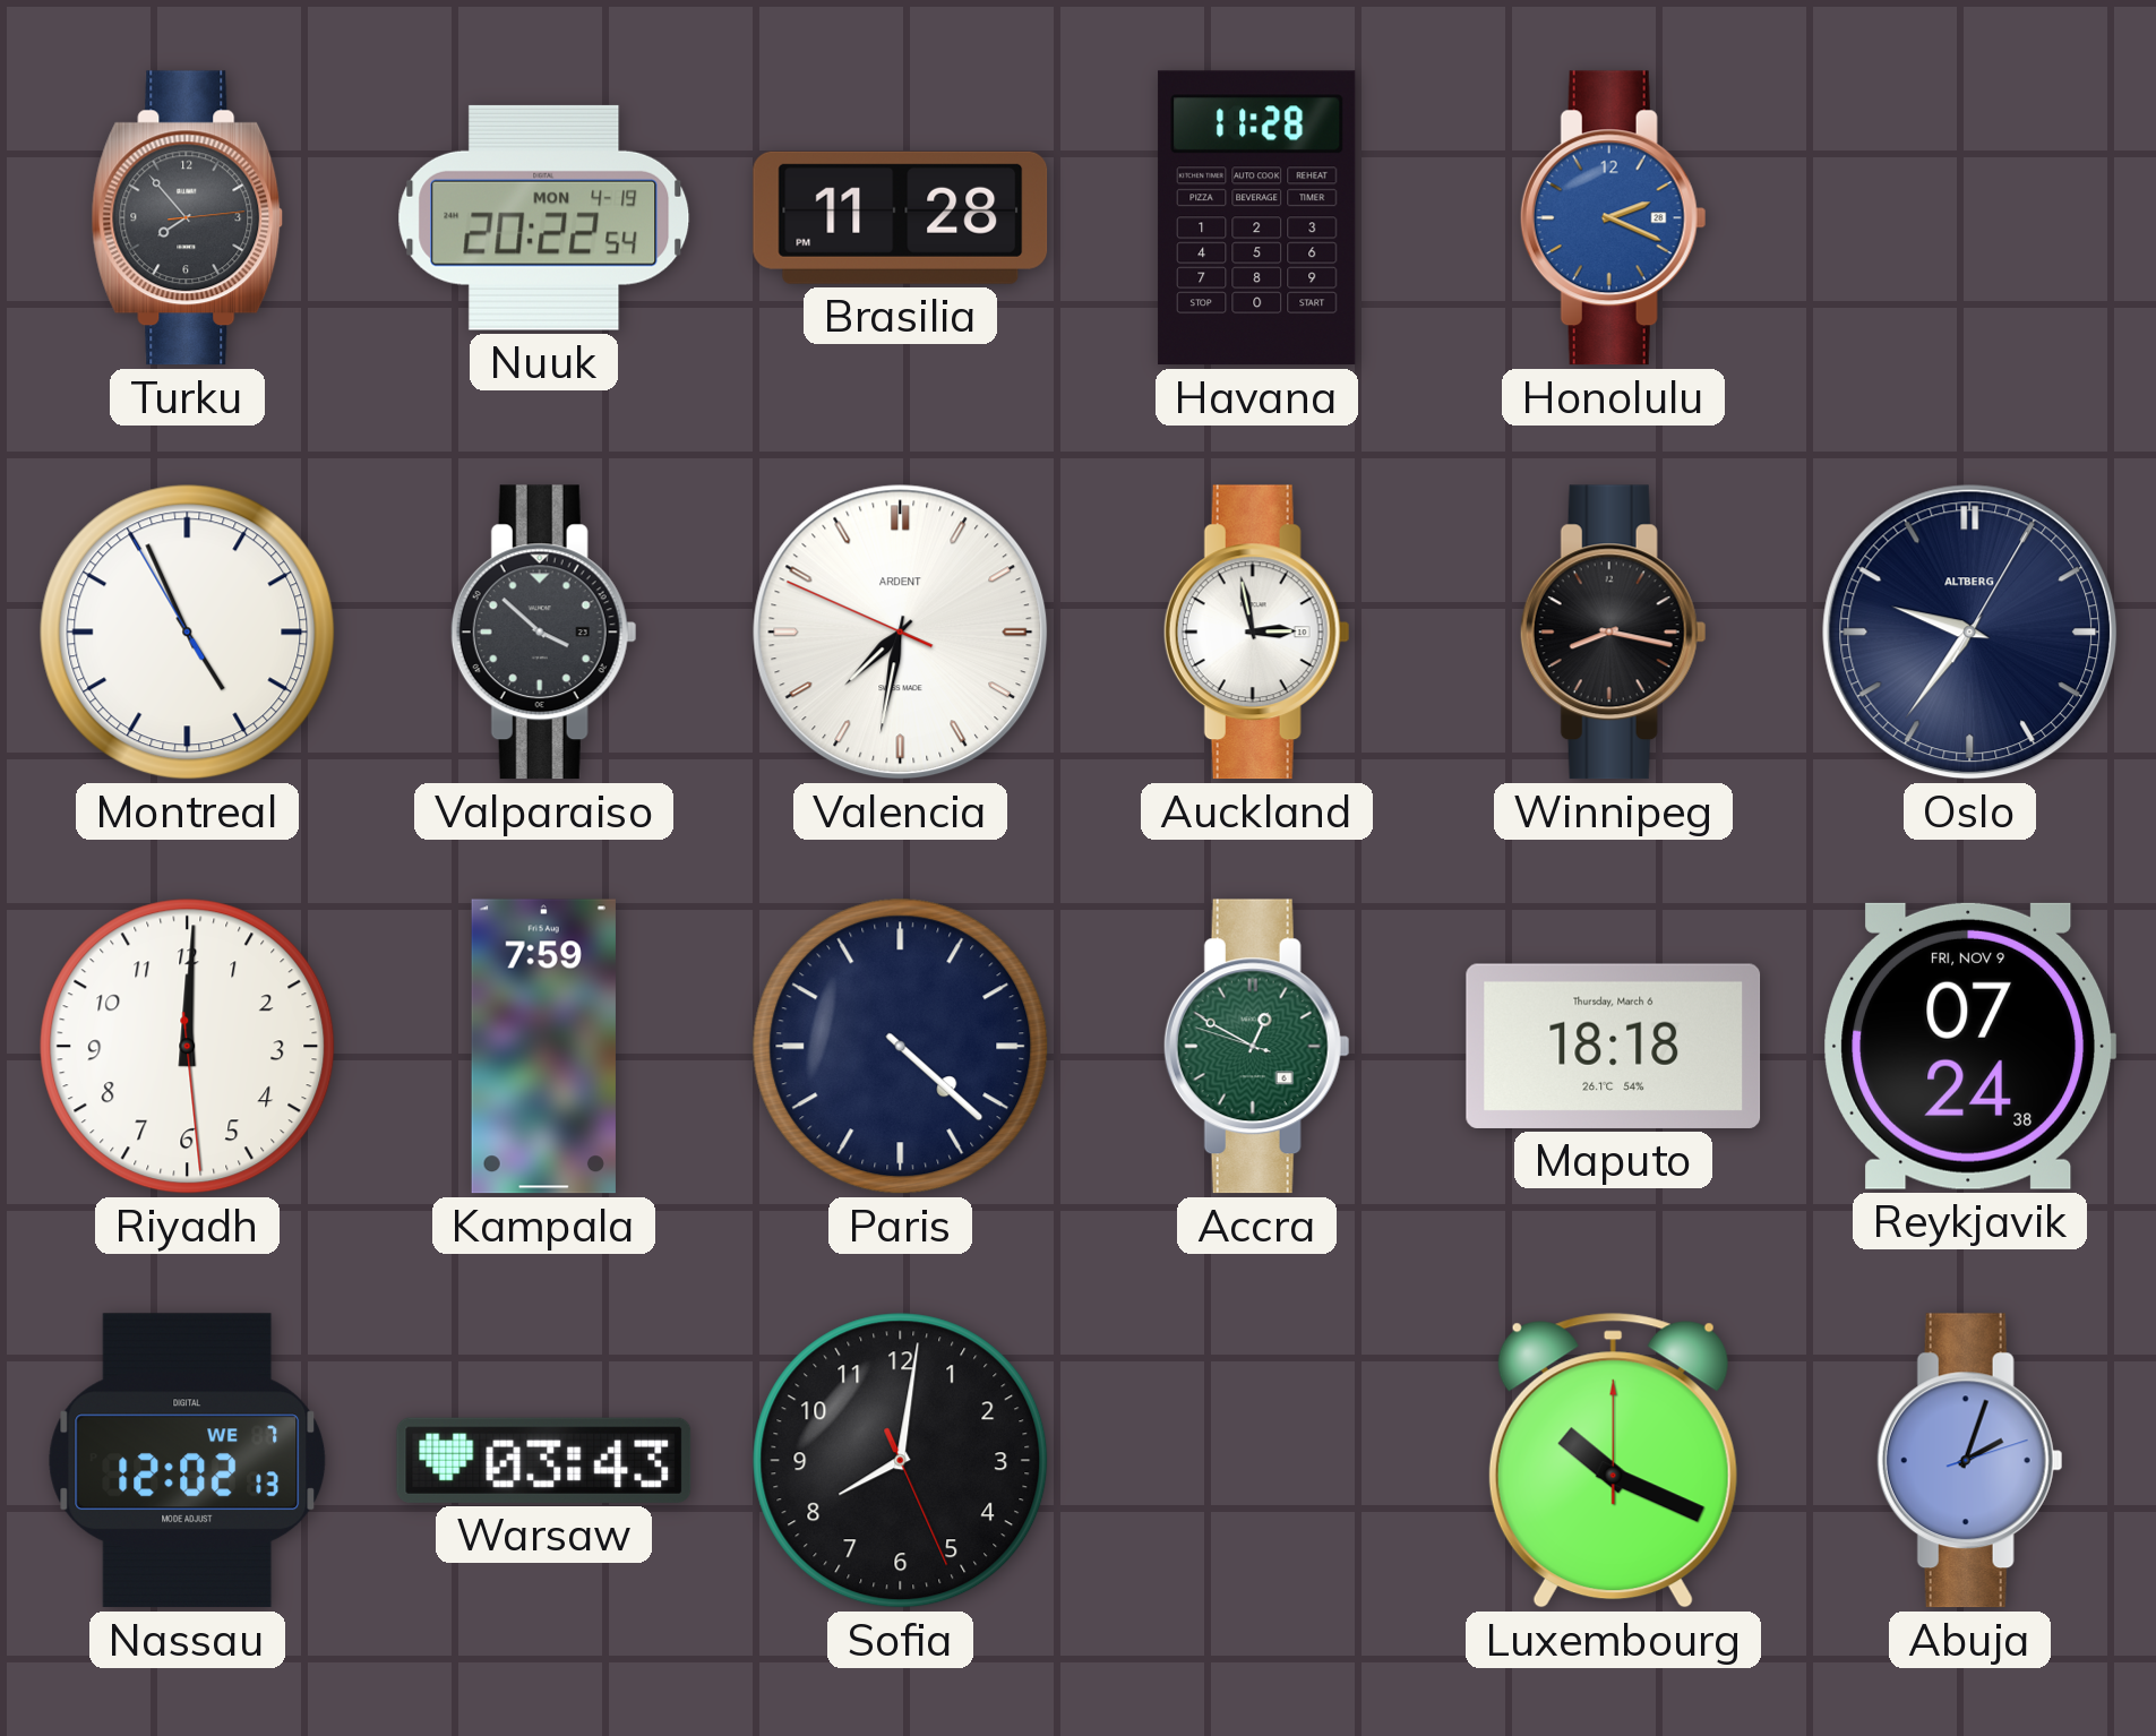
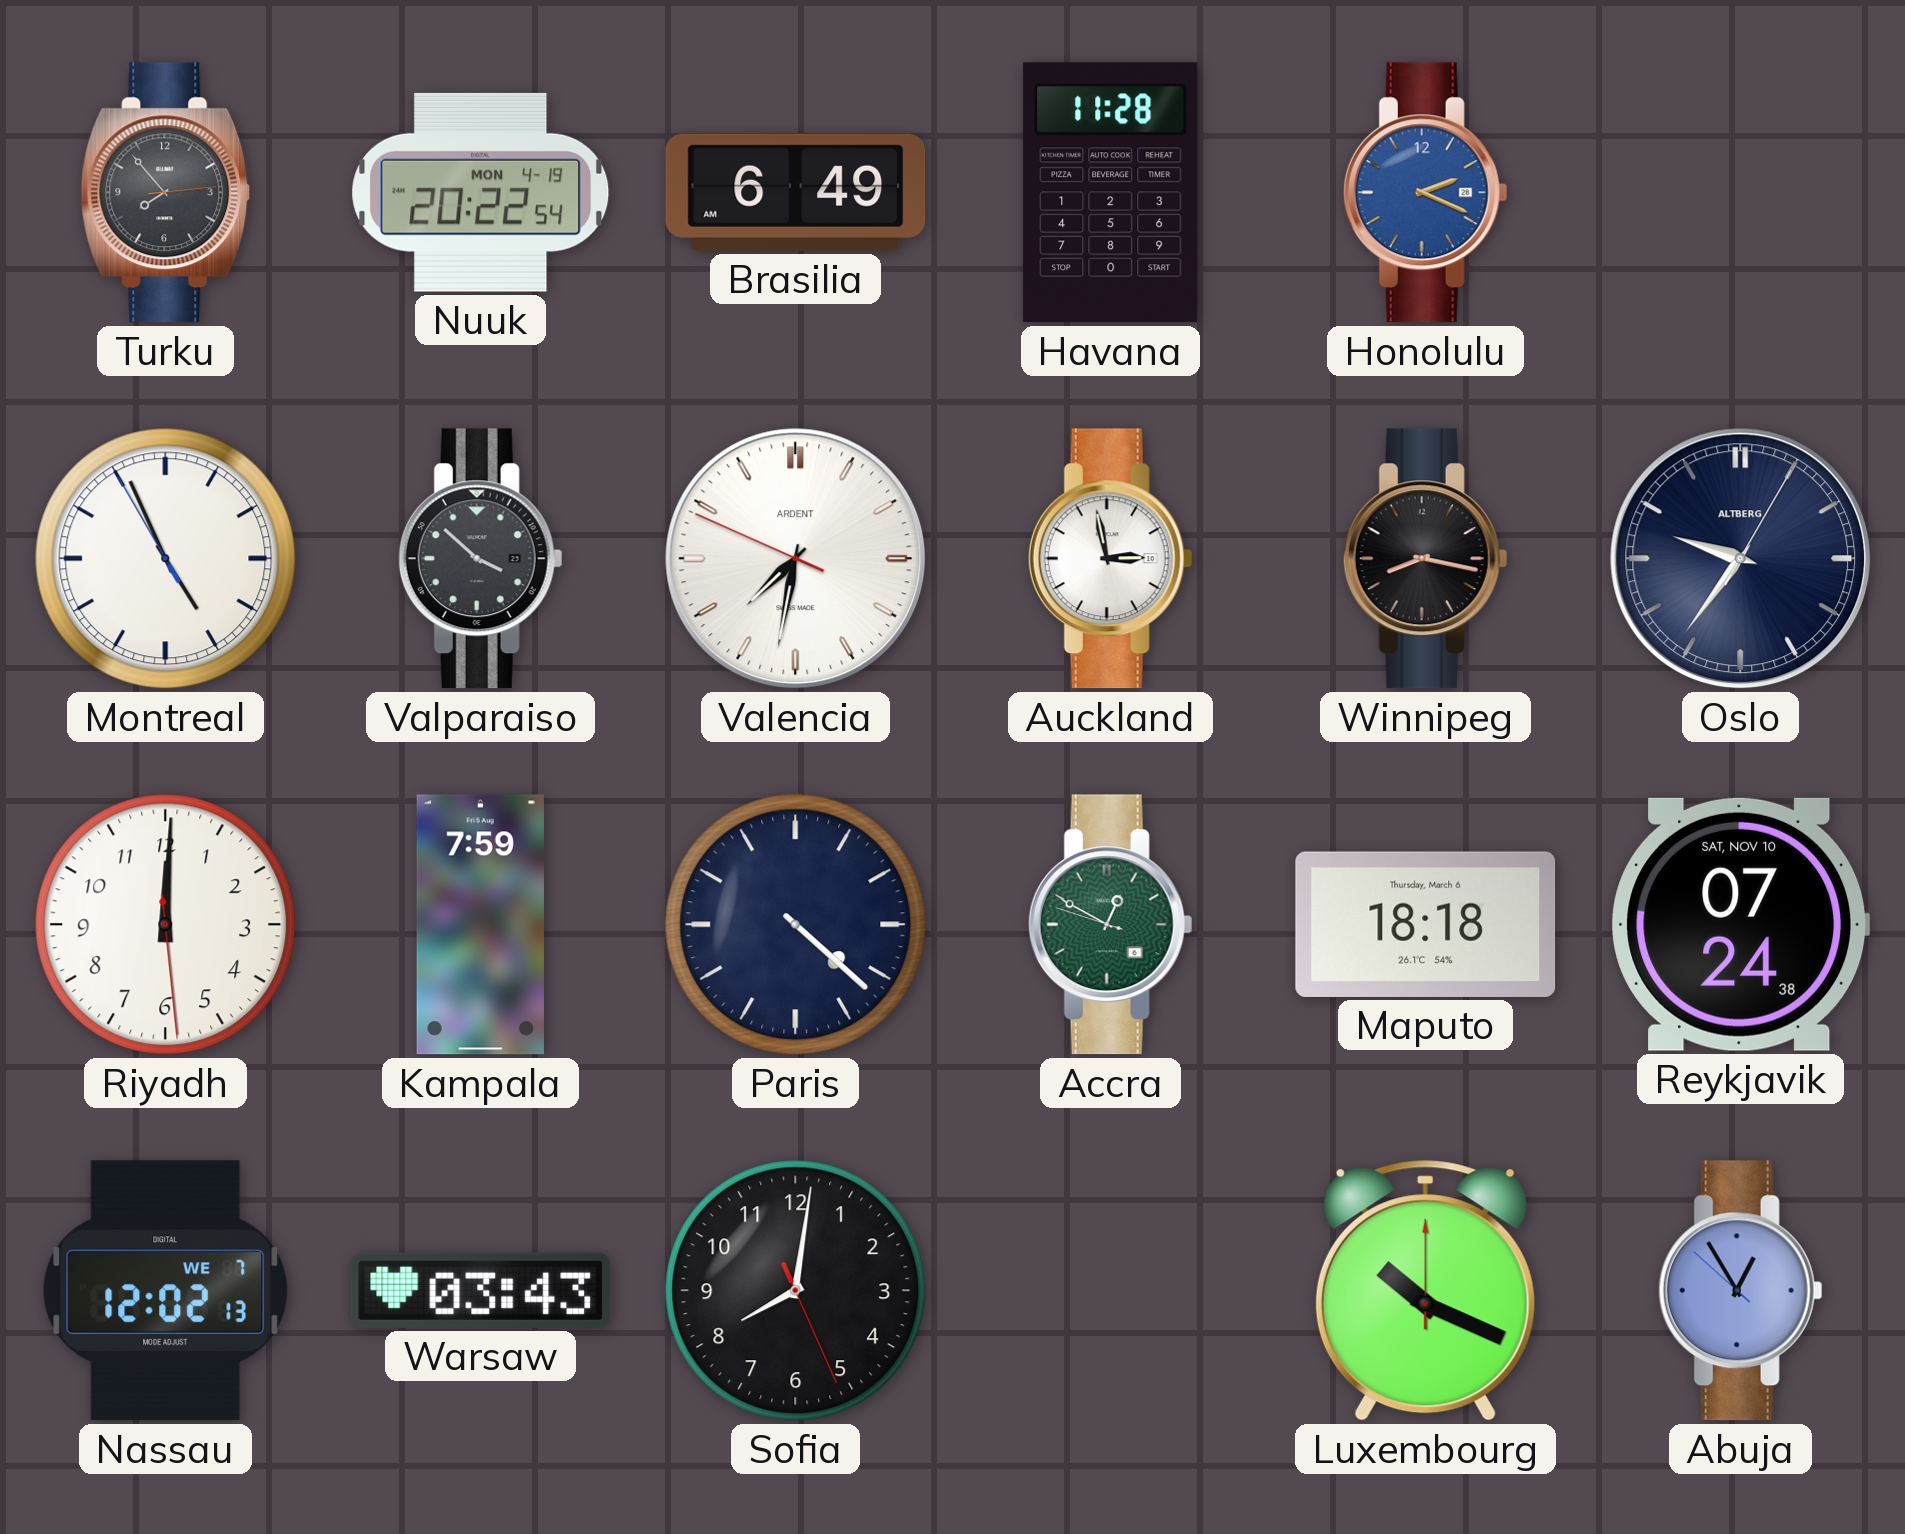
Brasilia: 11:28 -> 6:49
Reykjavik date: FRI, NOV 9 -> SAT, NOV 10
Abuja: 2:03 -> 12:54
